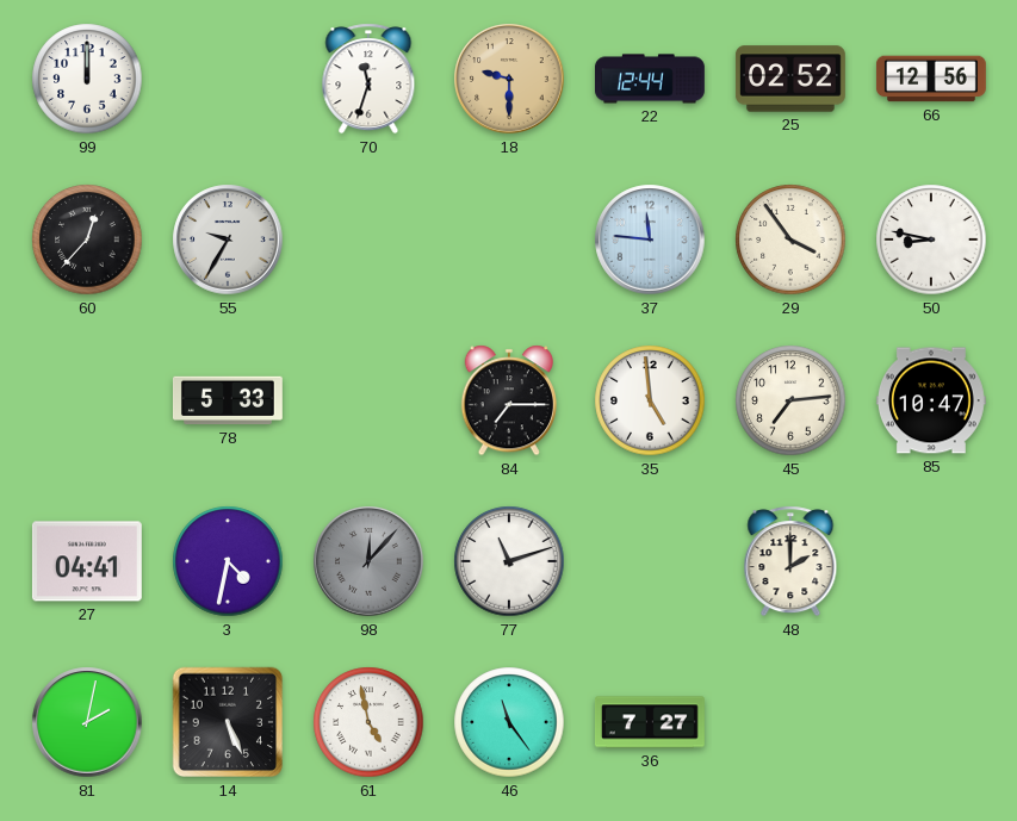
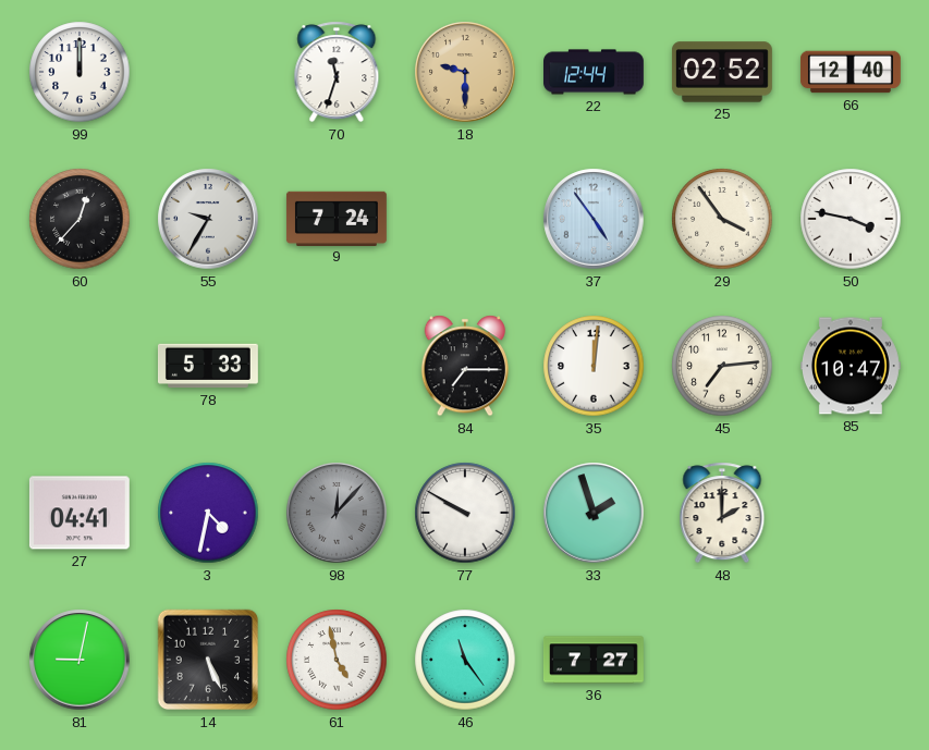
66: 12:56 -> 12:40
9: none -> 7:24
37: 11:46 -> 4:54
50: 8:47 -> 3:47
35: 4:59 -> 12:01
77: 11:12 -> 9:50
33: none -> 1:57
81: 2:02 -> 9:02
